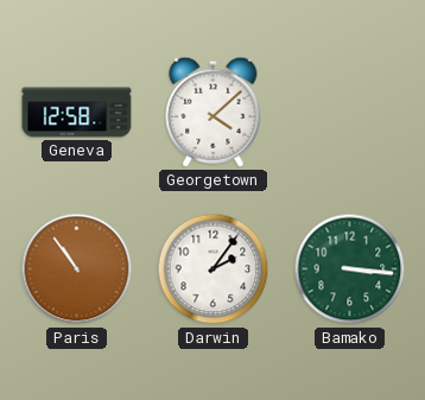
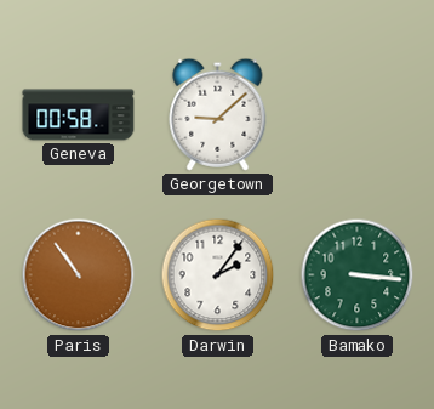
Geneva: 12:58 -> 00:58
Georgetown: 4:08 -> 9:08
